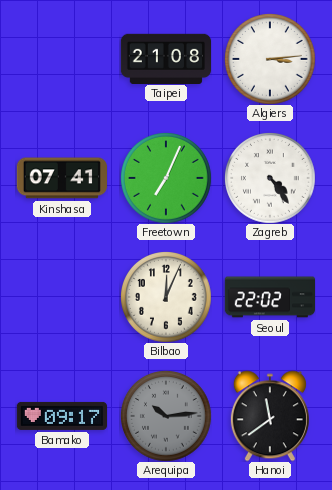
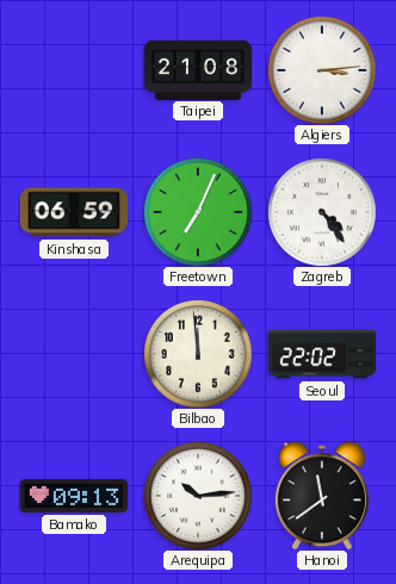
Kinshasa: 07:41 -> 06:59
Bilbao: 12:04 -> 11:59
Bamako: 09:17 -> 09:13
Arequipa dial: grey -> white
